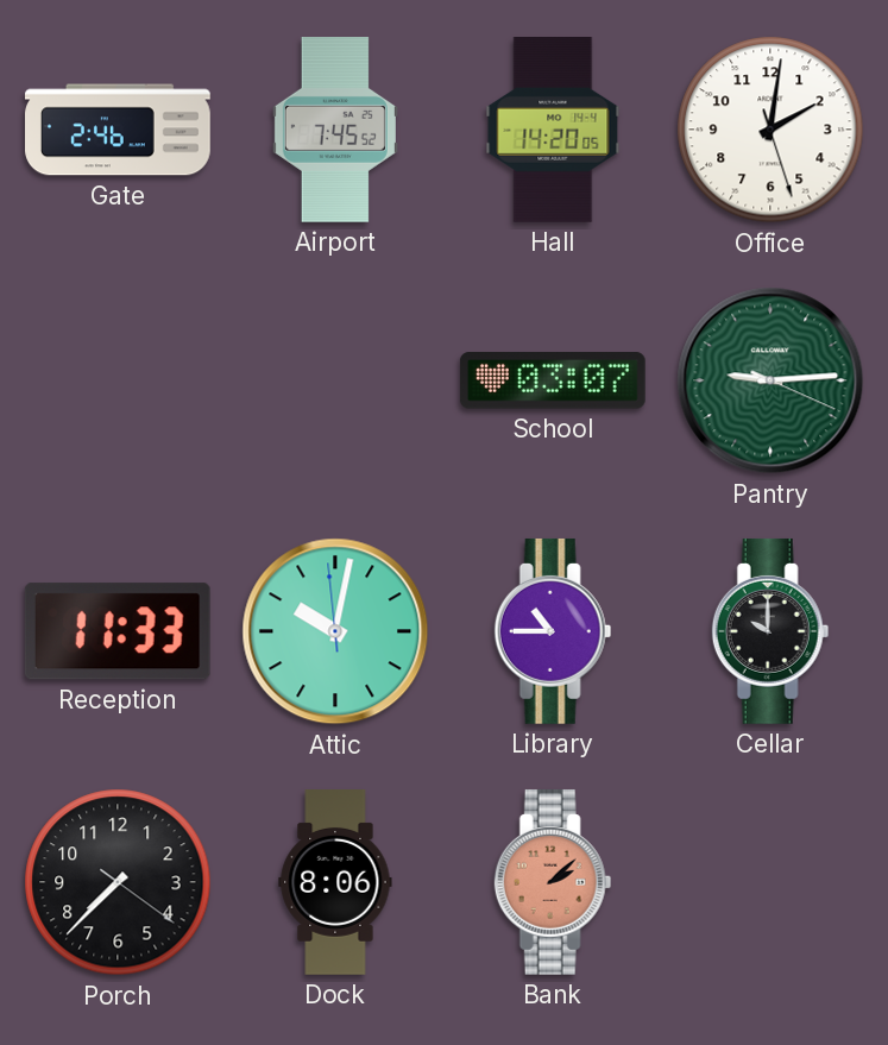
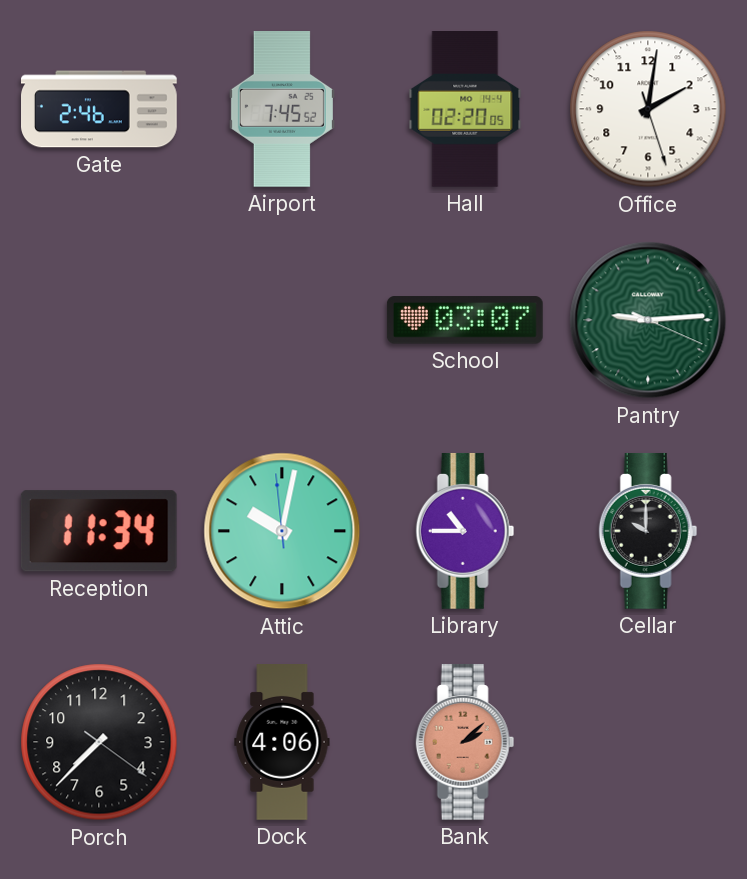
Hall: 14:20 -> 02:20
Reception: 11:33 -> 11:34
Dock: 8:06 -> 4:06
